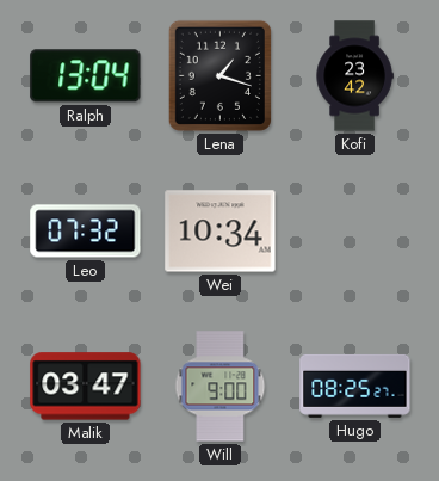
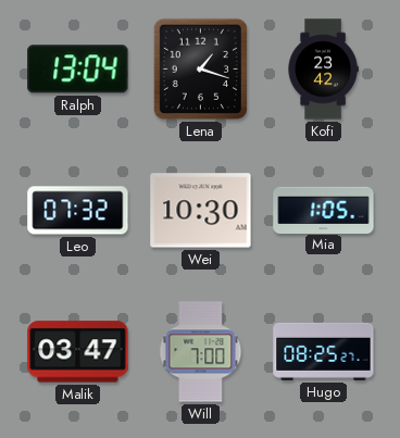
Wei: 10:34 -> 10:30
Mia: none -> 1:05
Will: 9:00 -> 7:00
